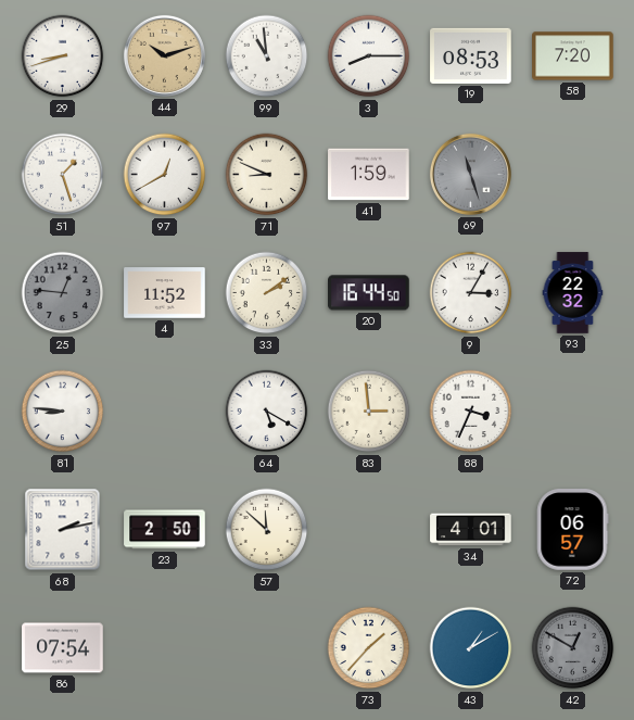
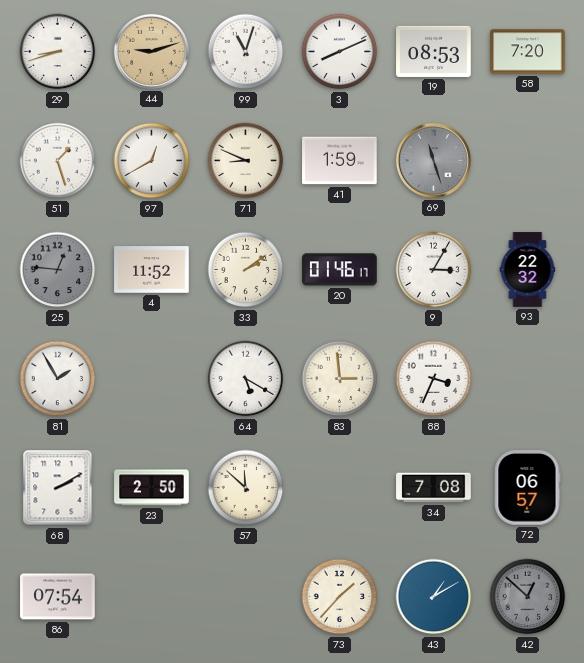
44: 10:12 -> 9:12
99: 10:59 -> 11:03
3: 8:15 -> 8:11
20: 16:44 -> 01:46
81: 8:46 -> 1:55
68: 2:13 -> 2:10
34: 4:01 -> 7:08
42: 12:50 -> 12:52
